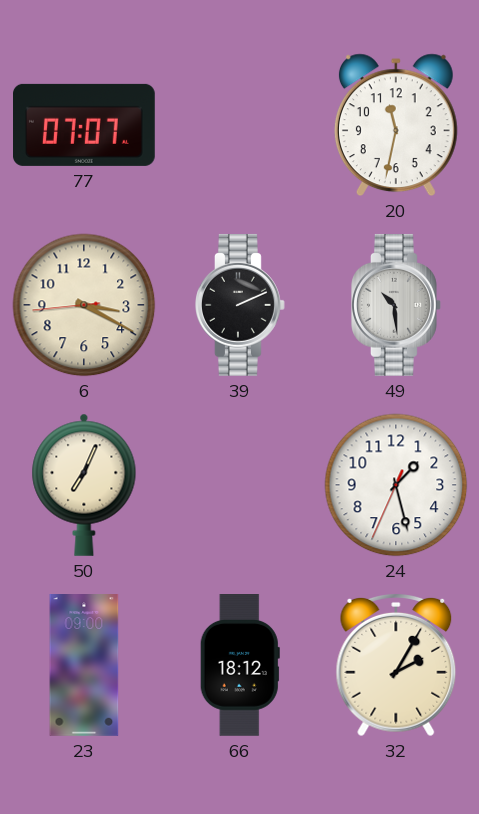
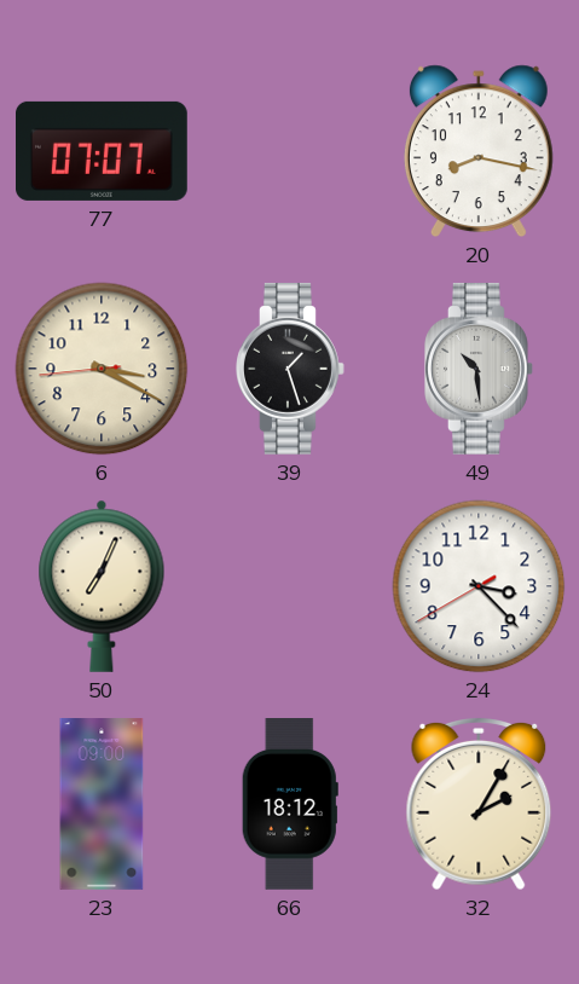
20: 11:32 -> 8:17
39: 2:11 -> 1:27
24: 1:27 -> 3:22
